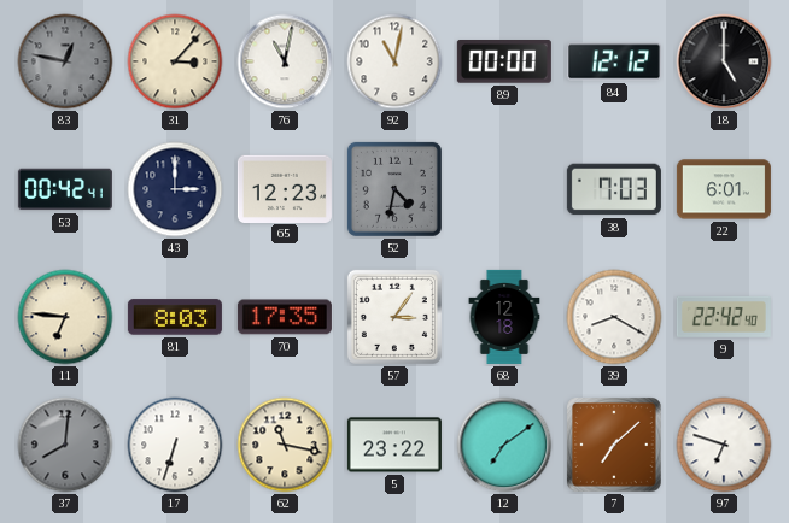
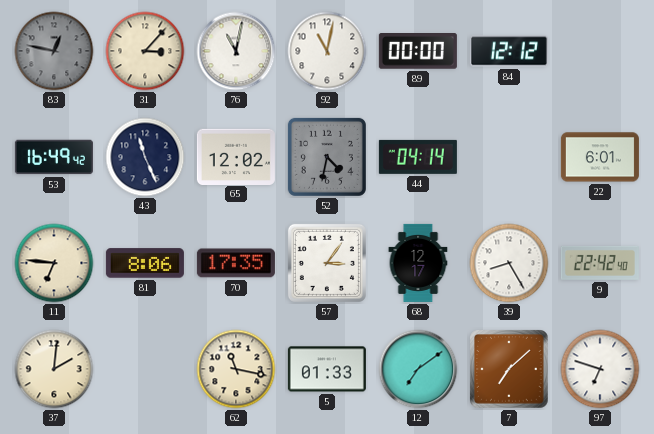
18: 5:00 -> none
53: 00:42 -> 16:49
43: 3:00 -> 11:26
65: 12:23 -> 12:02
44: none -> 04:14
38: 7:03 -> none
81: 8:03 -> 8:06
68: 12:18 -> 12:17
39: 8:20 -> 8:25
37: 8:01 -> 2:01
37 dial: grey -> cream
17: 6:33 -> none
5: 23:22 -> 01:33
